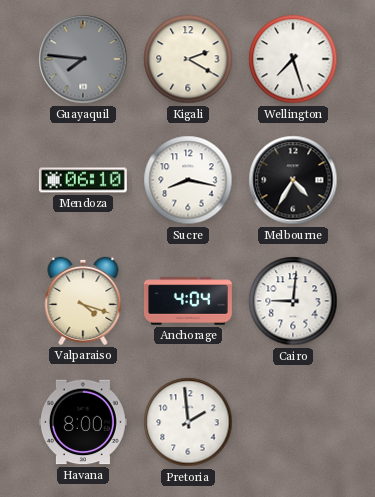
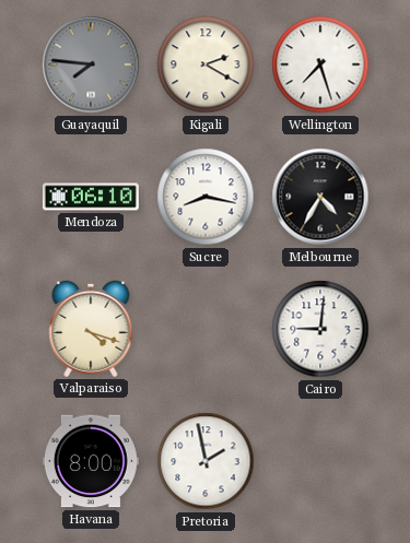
Anchorage: 4:04 -> none
Pretoria: 1:59 -> 1:58
